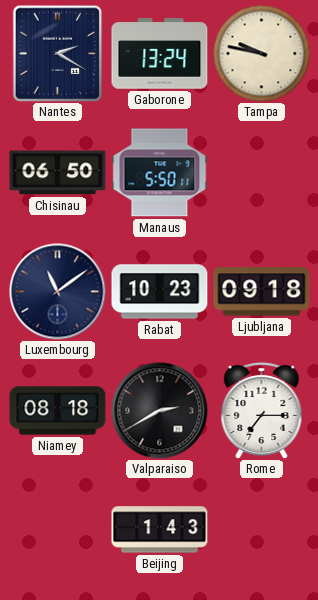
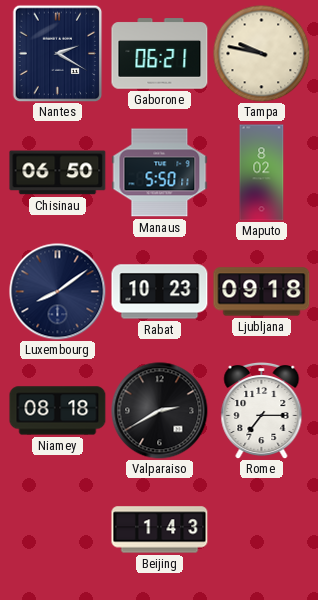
Gaborone: 13:24 -> 06:21
Maputo: none -> 8:02
Luxembourg: 11:09 -> 8:09
